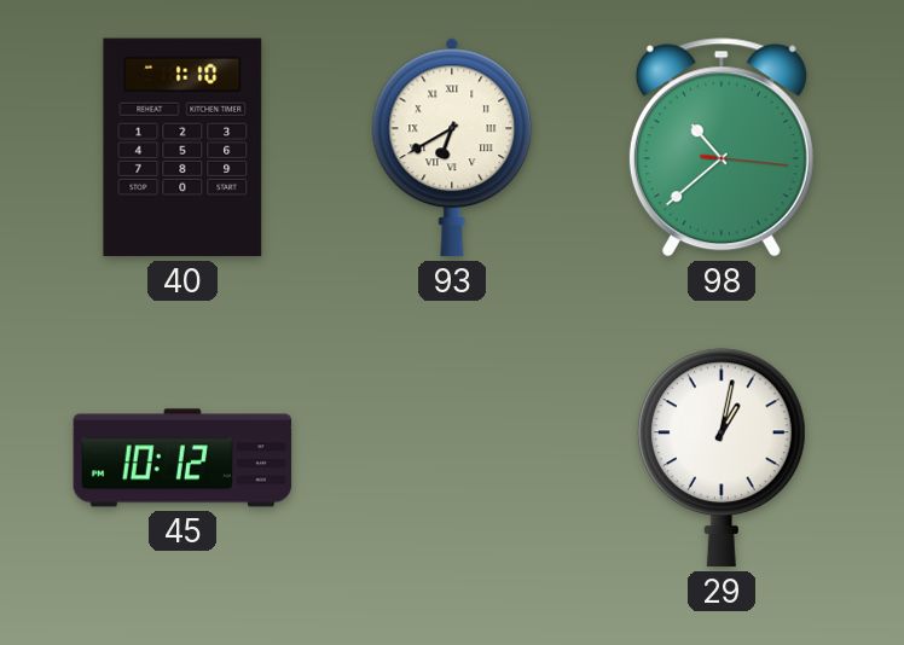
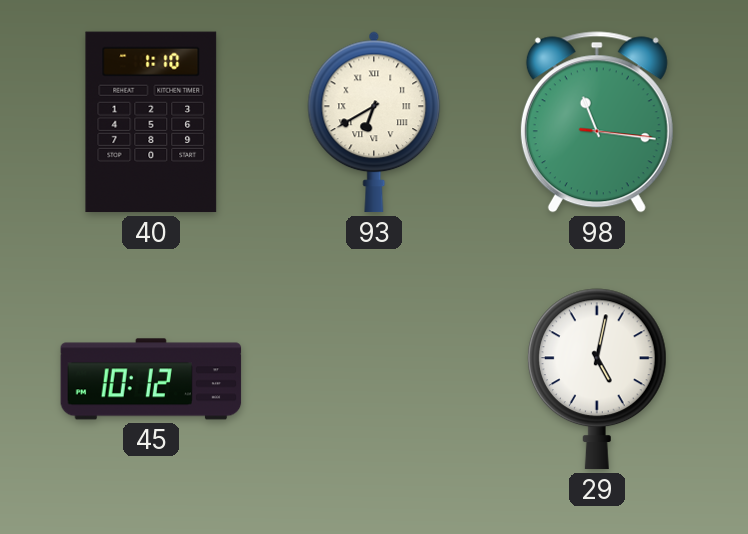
98: 10:38 -> 11:16
29: 1:02 -> 5:02
